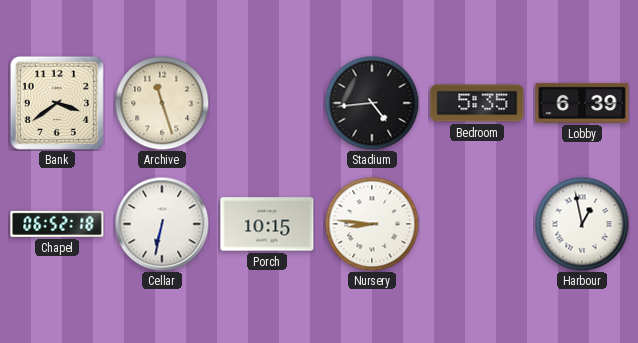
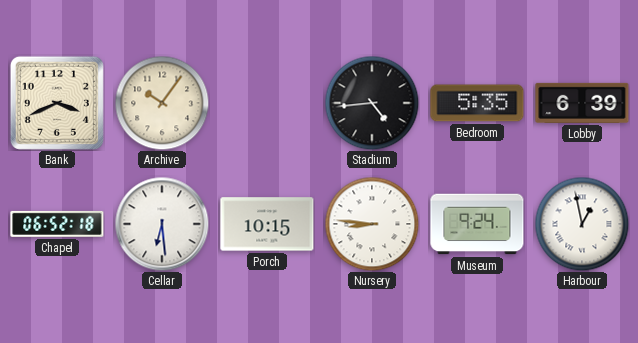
Bank: 3:39 -> 3:41
Archive: 11:27 -> 10:06
Cellar: 6:32 -> 6:29
Museum: none -> 9:24
